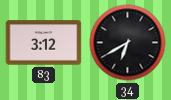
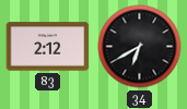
83: 3:12 -> 2:12
